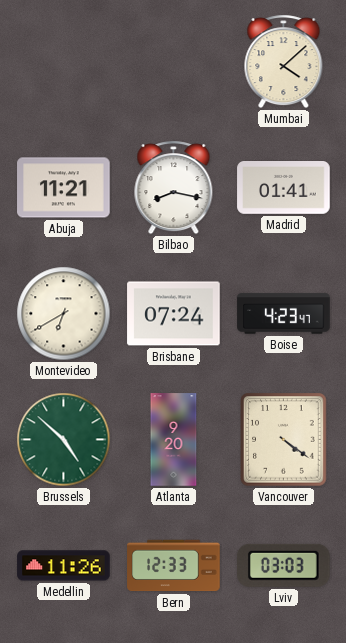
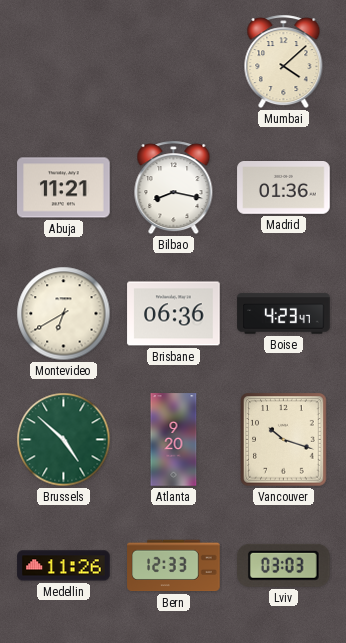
Madrid: 01:41 -> 01:36
Brisbane: 07:24 -> 06:36
Vancouver: 4:21 -> 10:18
